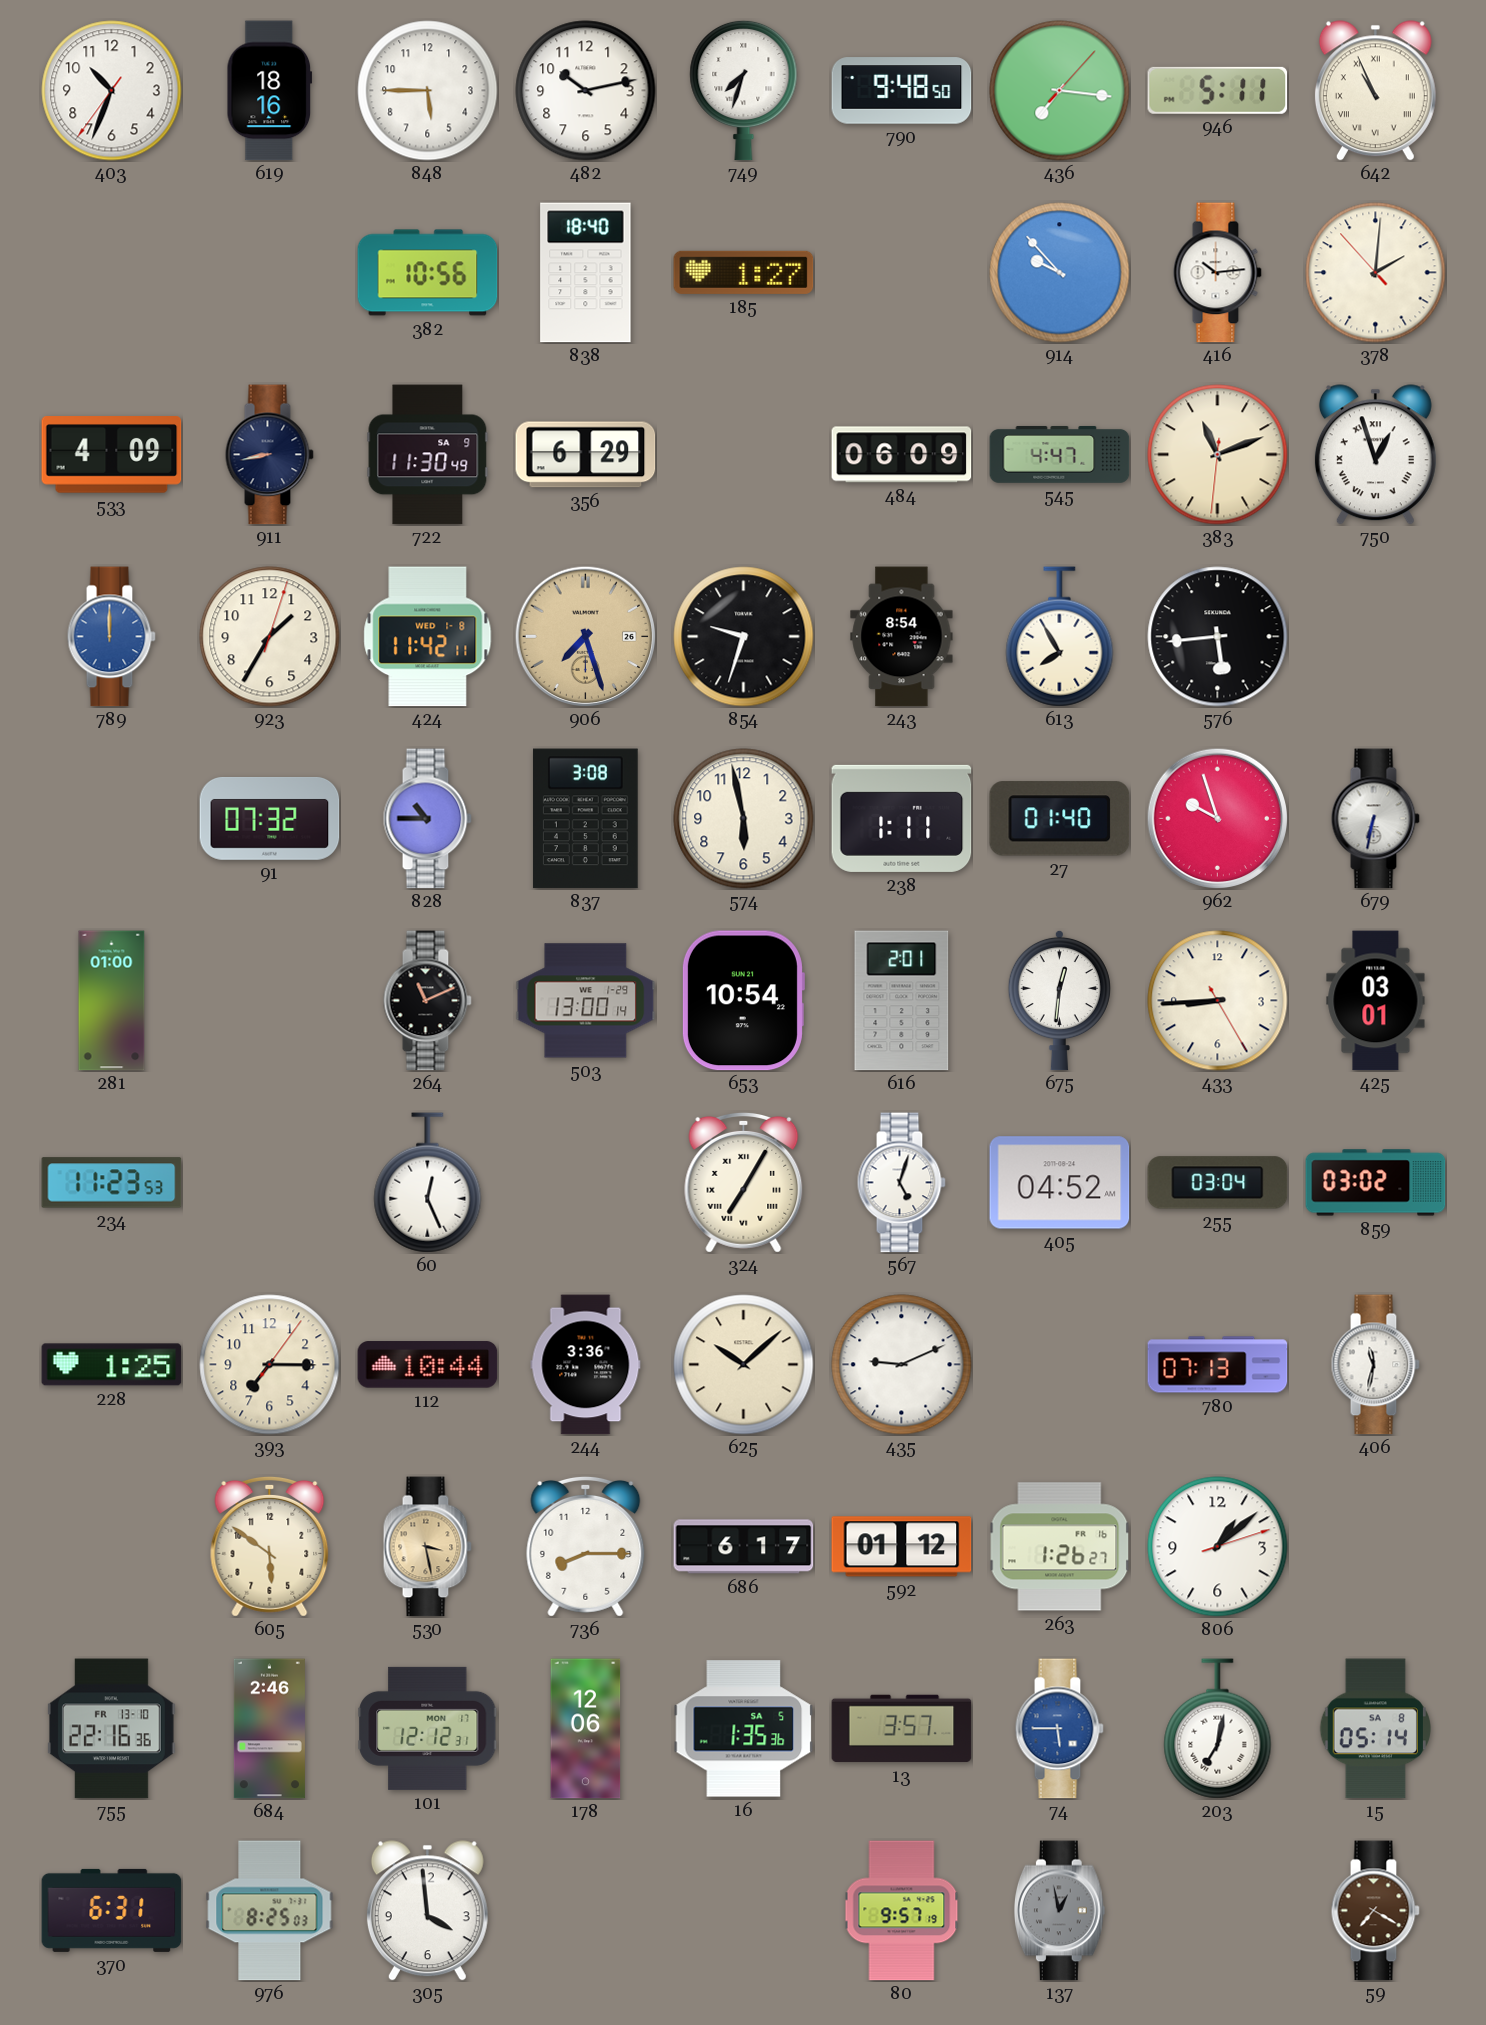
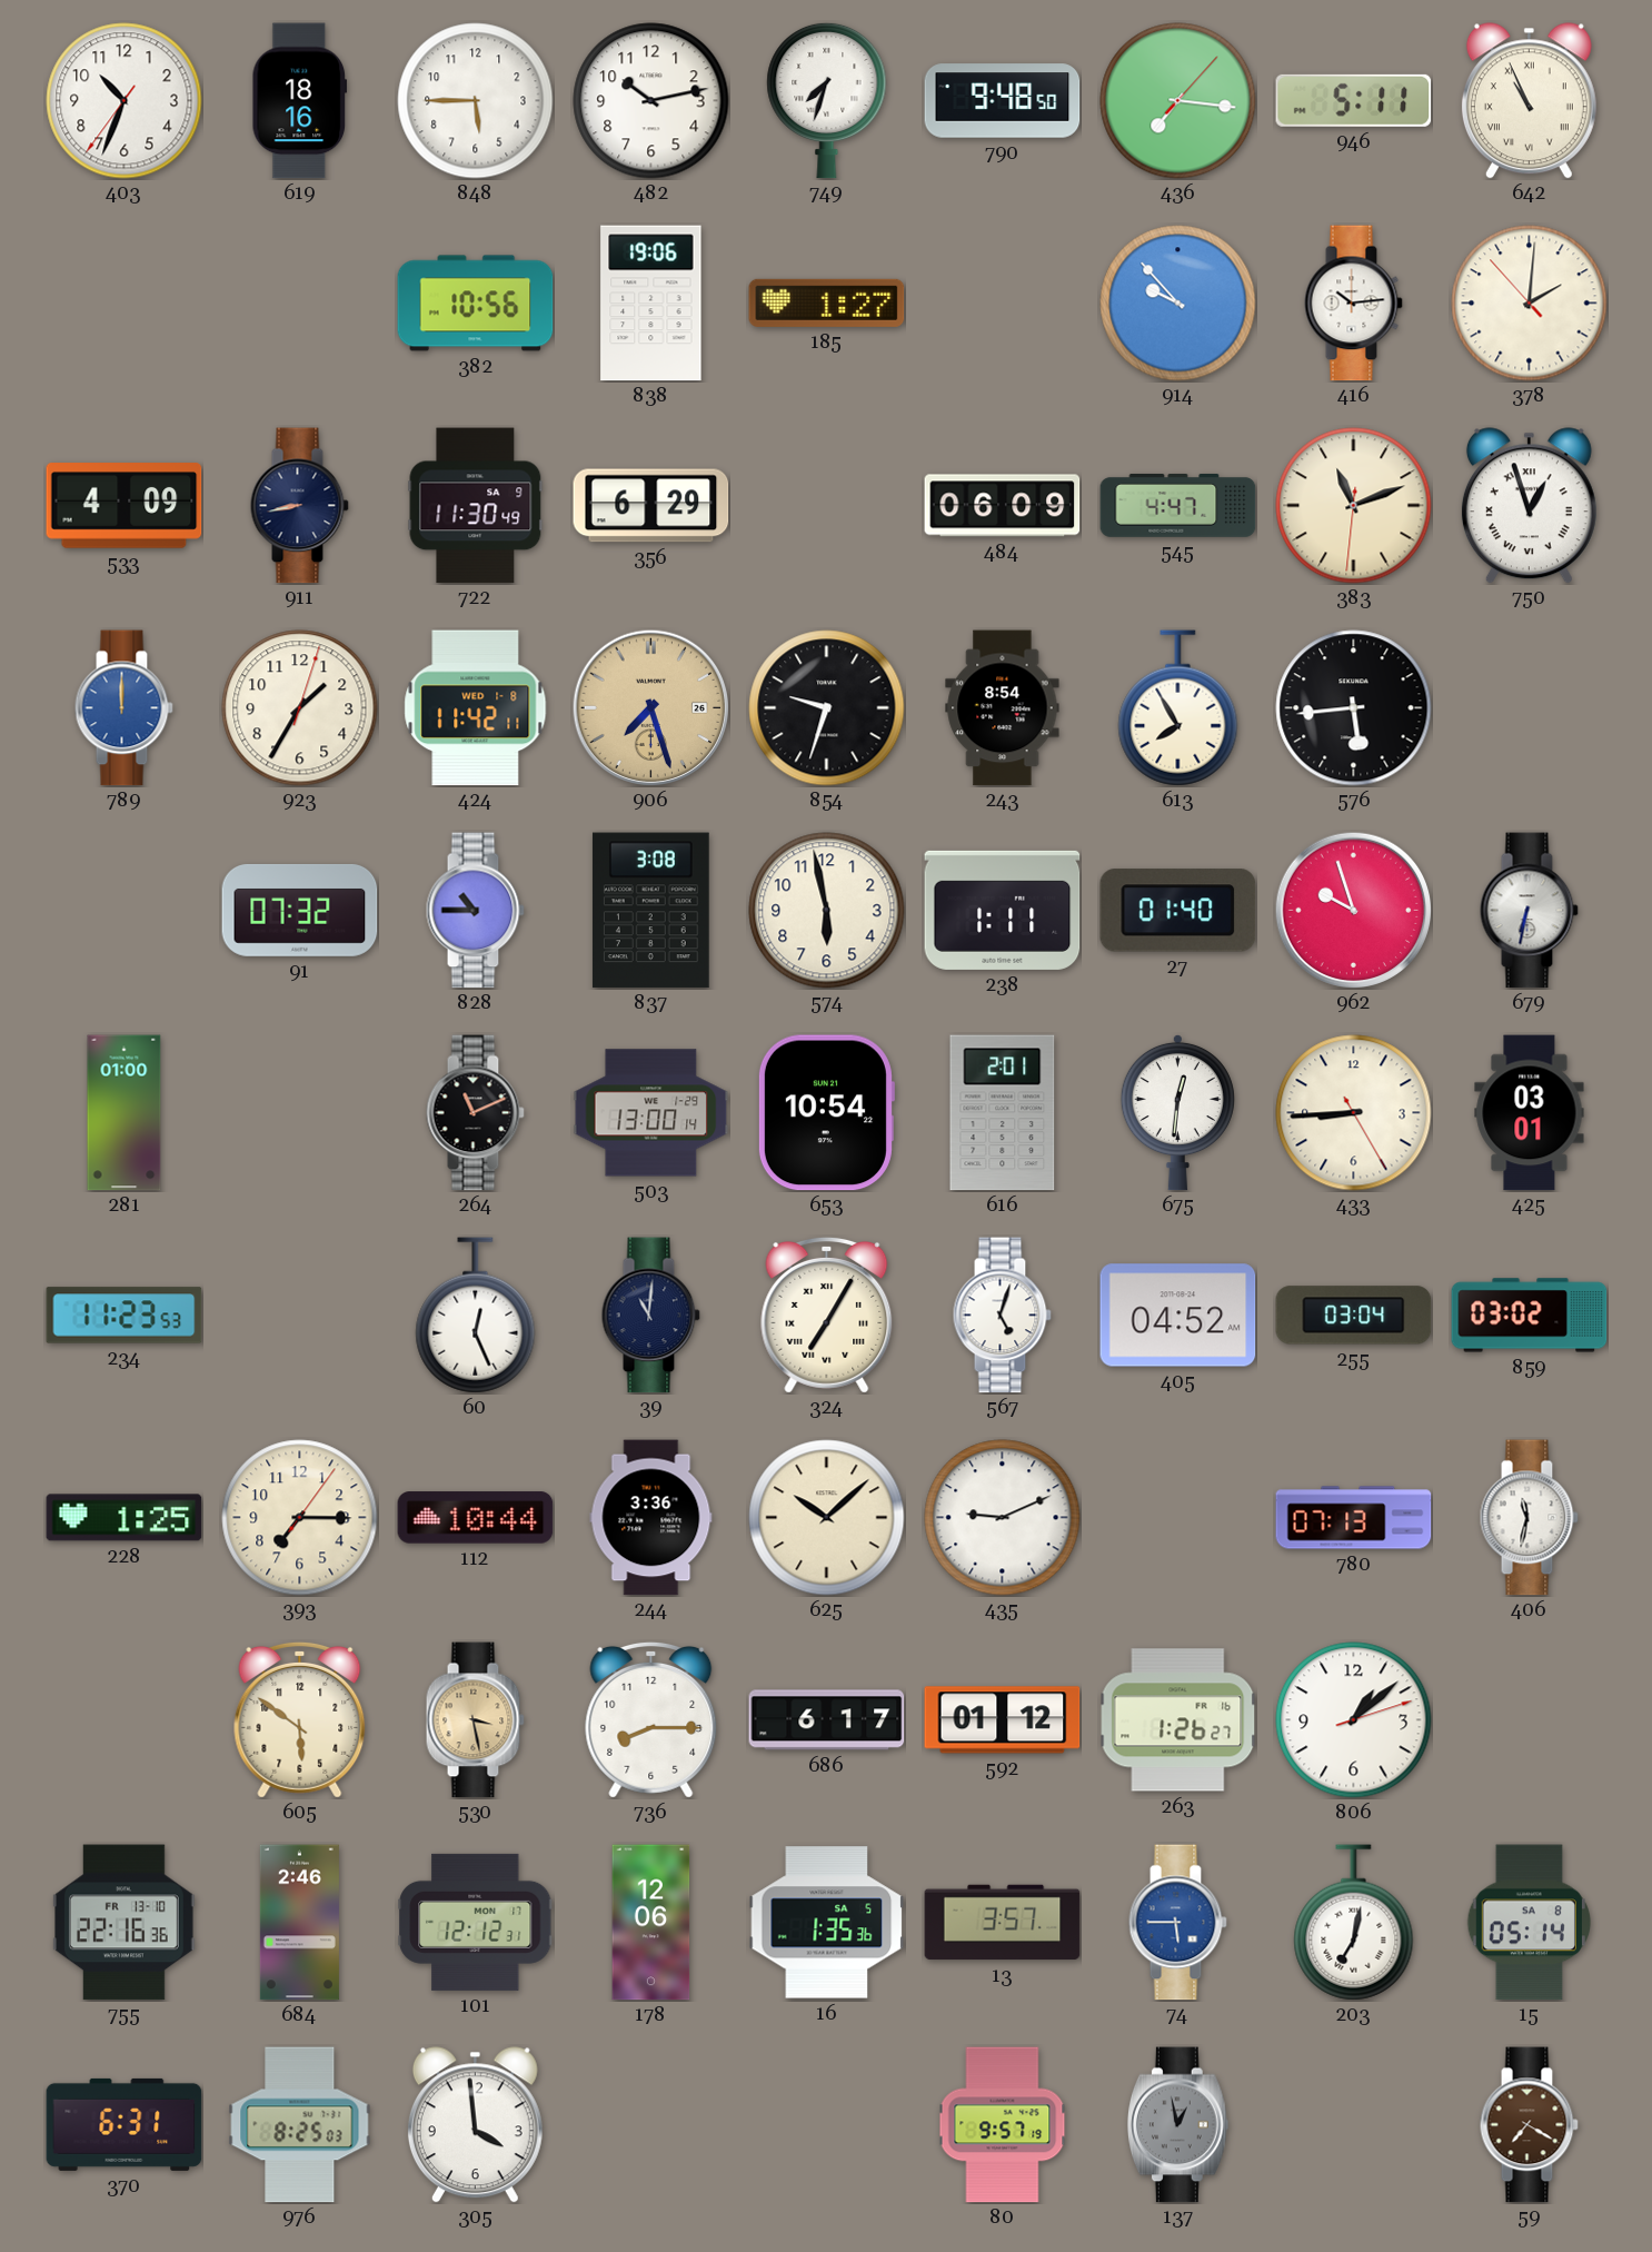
838: 18:40 -> 19:06
39: none -> 11:01
